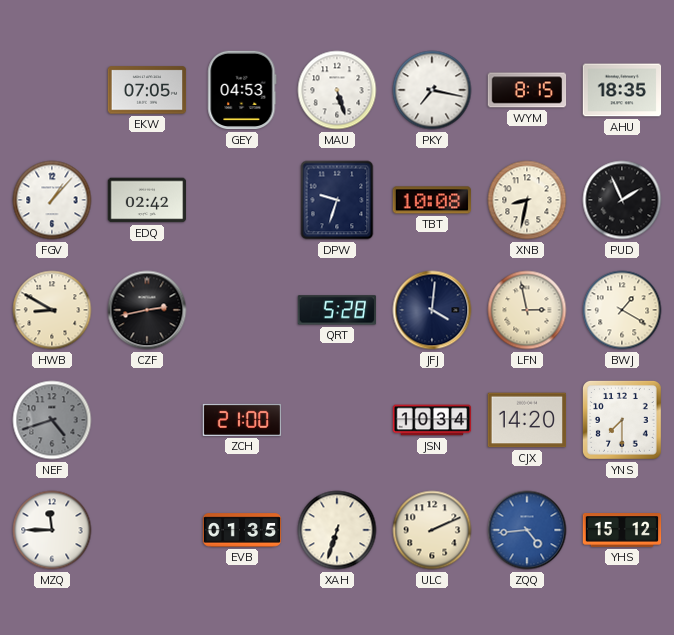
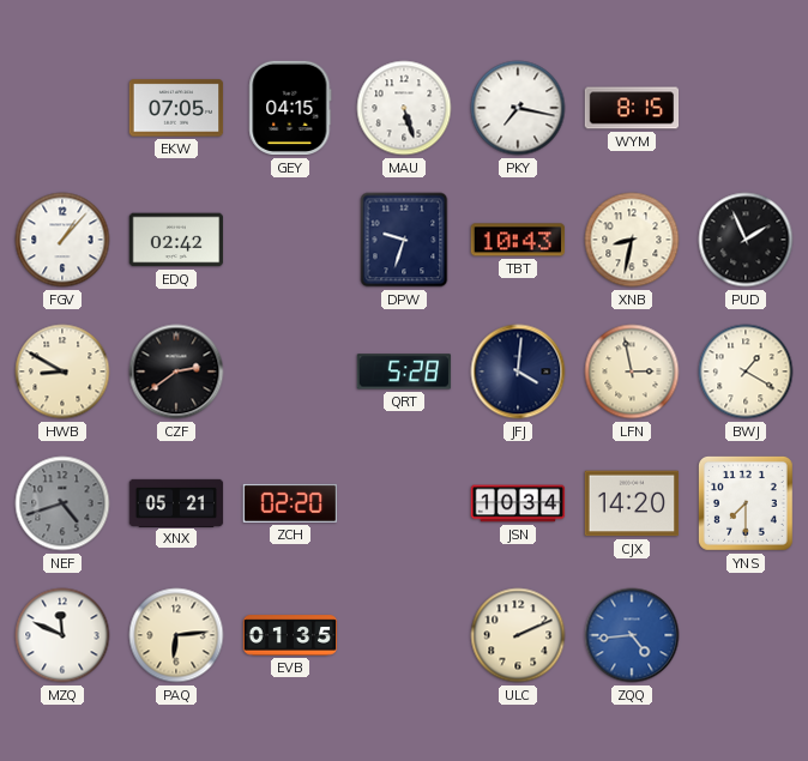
GEY: 04:53 -> 04:15
AHU: 18:35 -> none
TBT: 10:08 -> 10:43
CZF: 2:43 -> 2:39
XNX: none -> 05:21
ZCH: 21:00 -> 02:20
MZQ: 11:45 -> 11:49
PAQ: none -> 6:14
XAH: 6:33 -> none
YHS: 15:12 -> none
